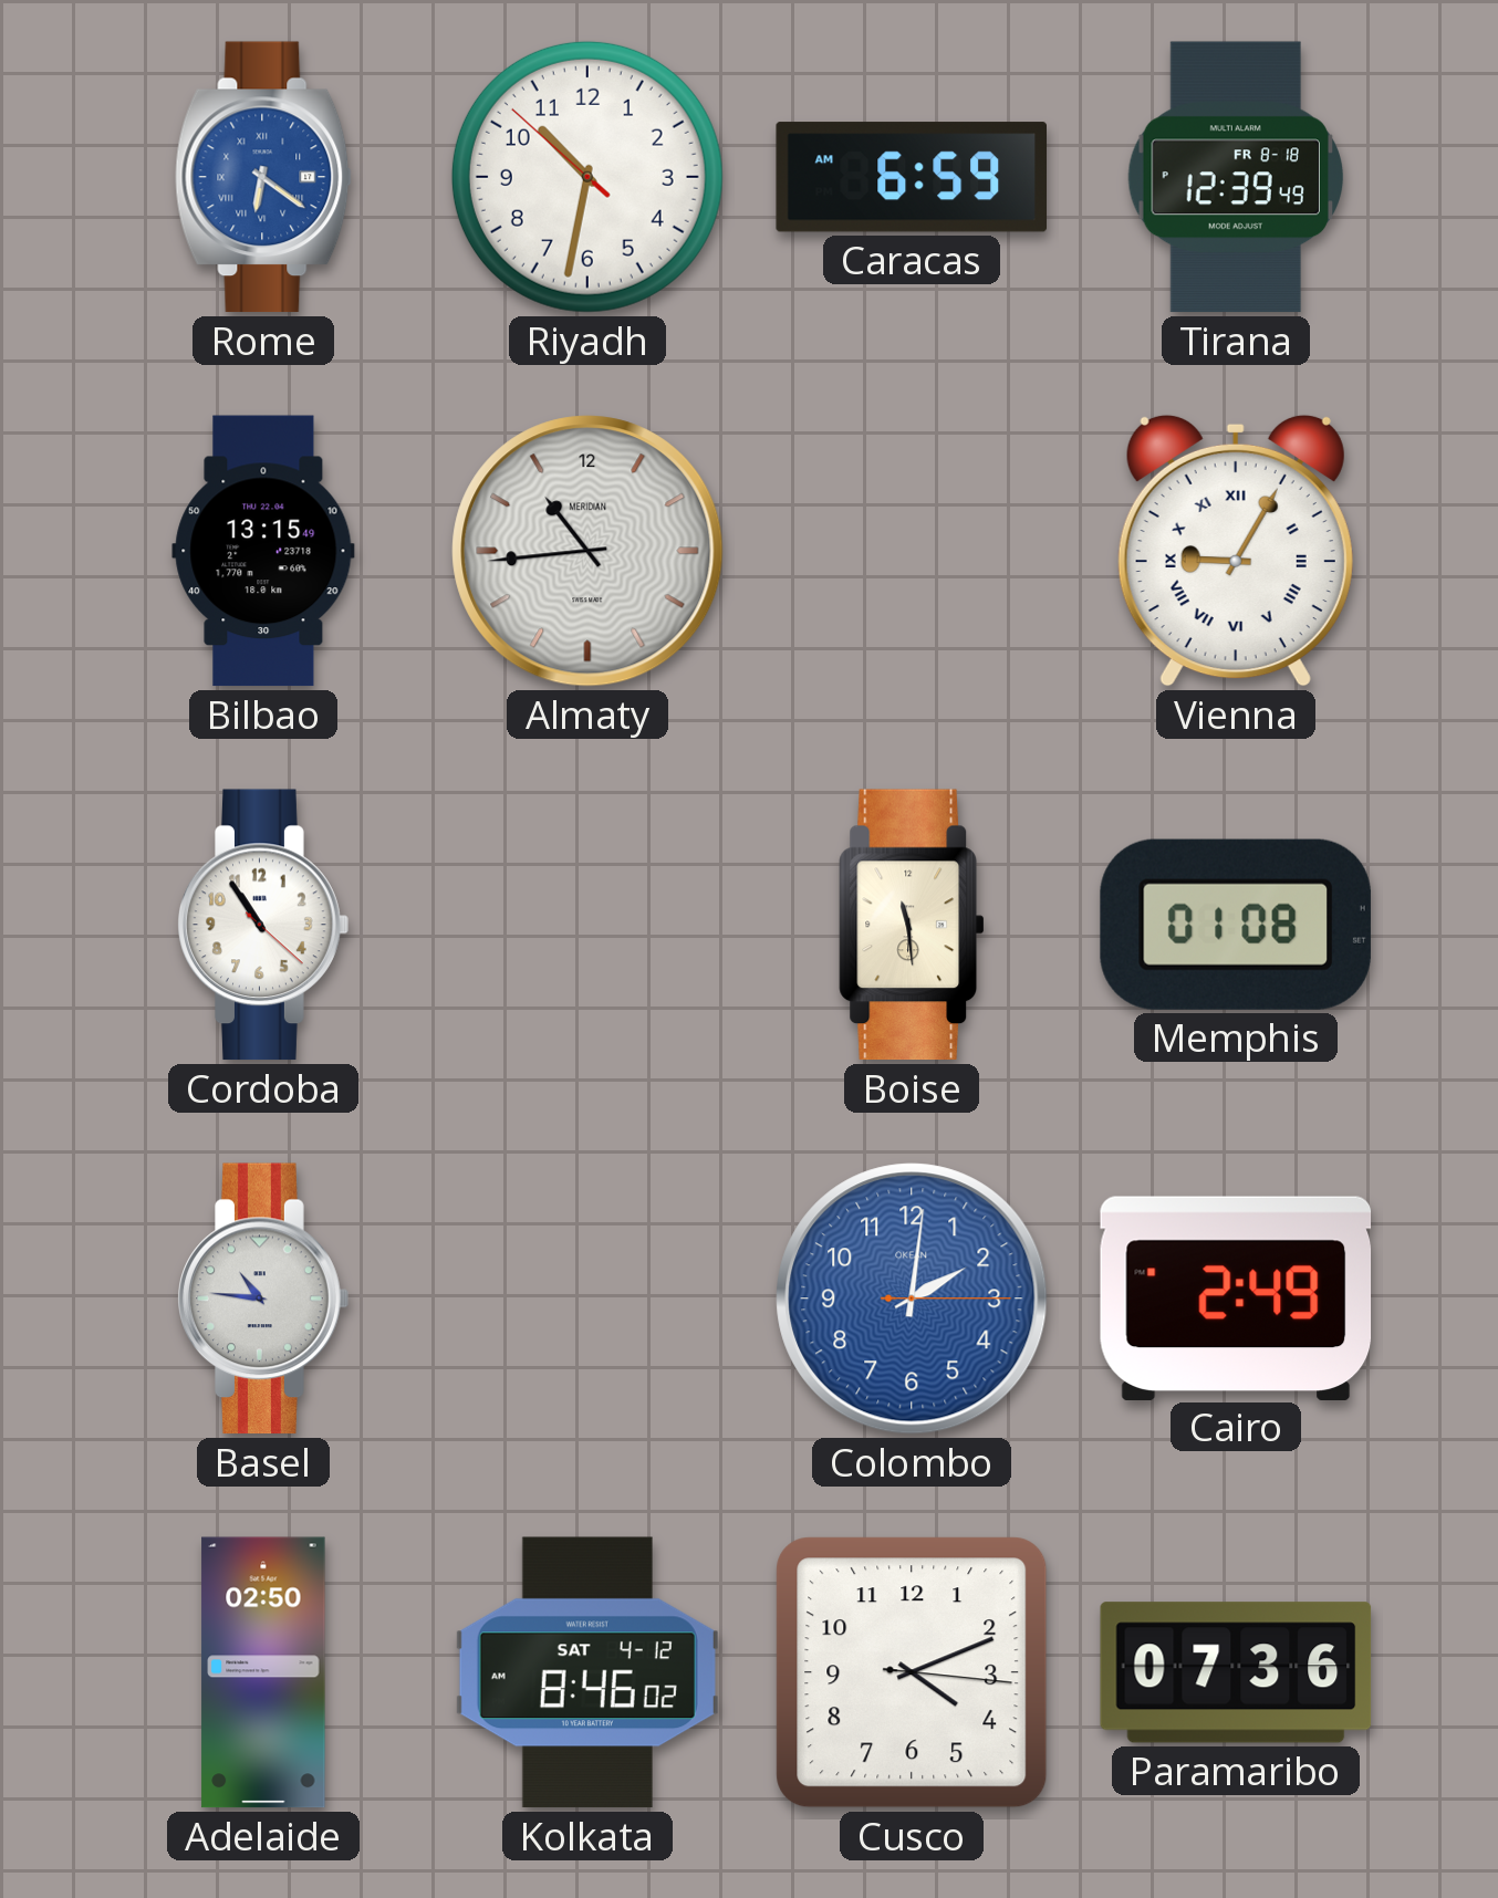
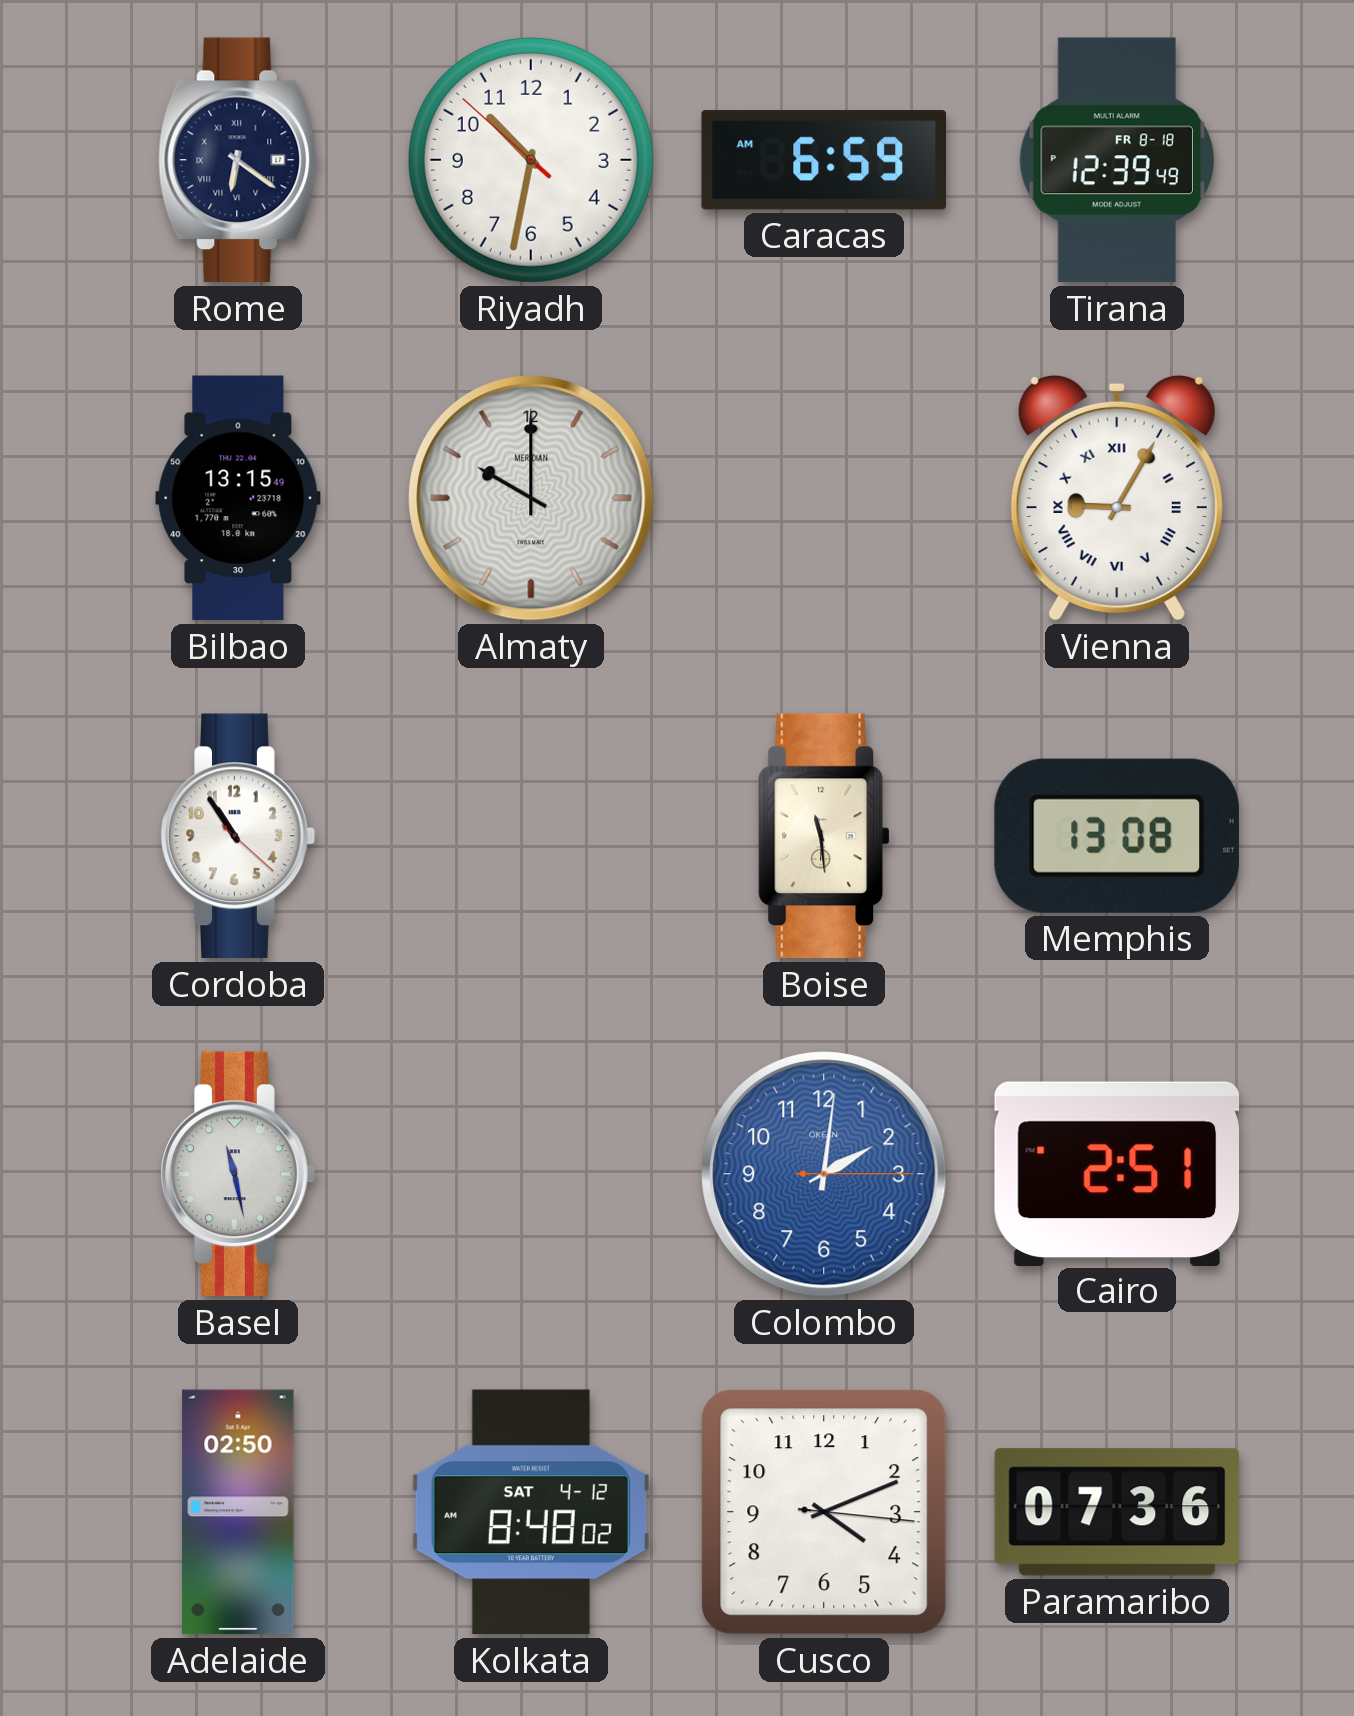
Rome dial: blue -> navy
Almaty: 10:44 -> 10:00
Memphis: 01:08 -> 13:08
Basel: 10:46 -> 11:28
Cairo: 2:49 -> 2:51
Kolkata: 8:46 -> 8:48
